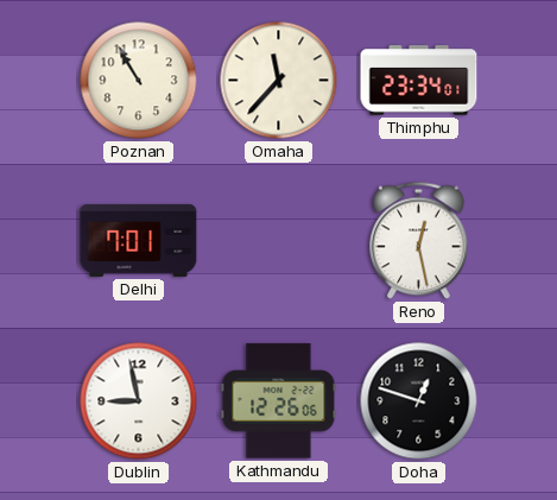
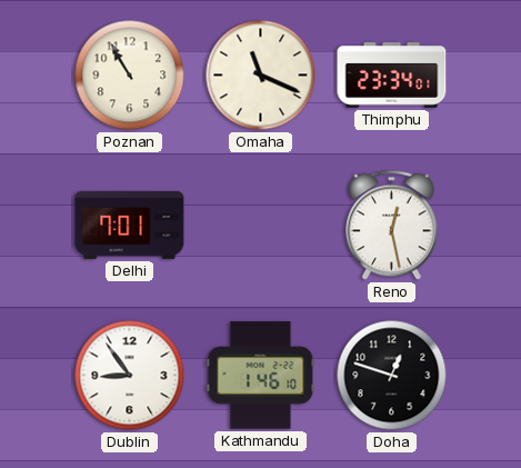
Omaha: 11:37 -> 11:19
Dublin: 8:58 -> 8:54
Kathmandu: 12:26 -> 1:46
